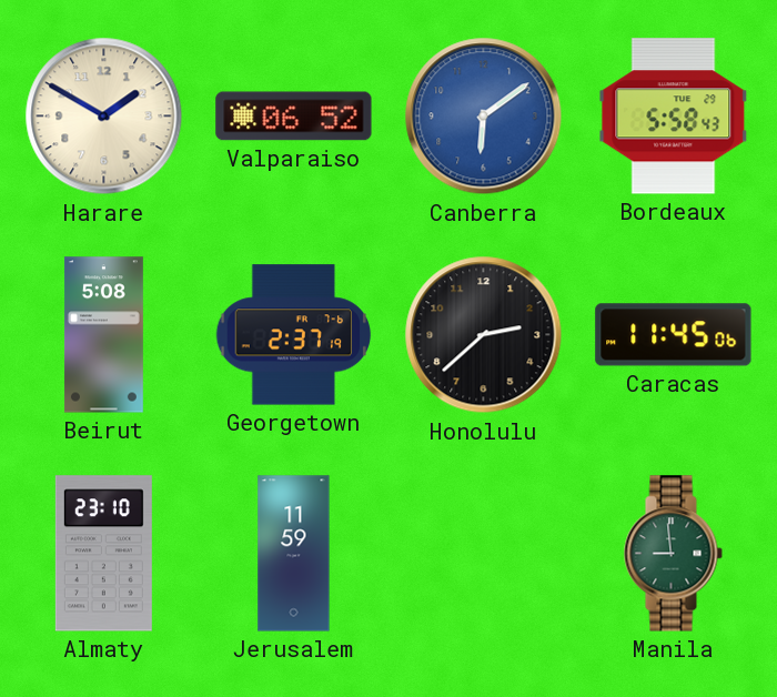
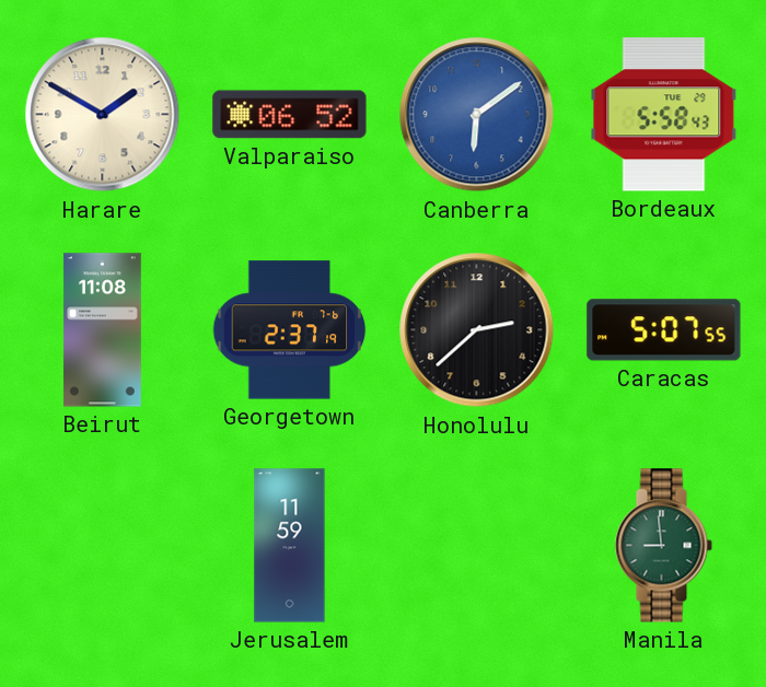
Beirut: 5:08 -> 11:08
Caracas: 11:45 -> 5:07
Almaty: 23:10 -> none
